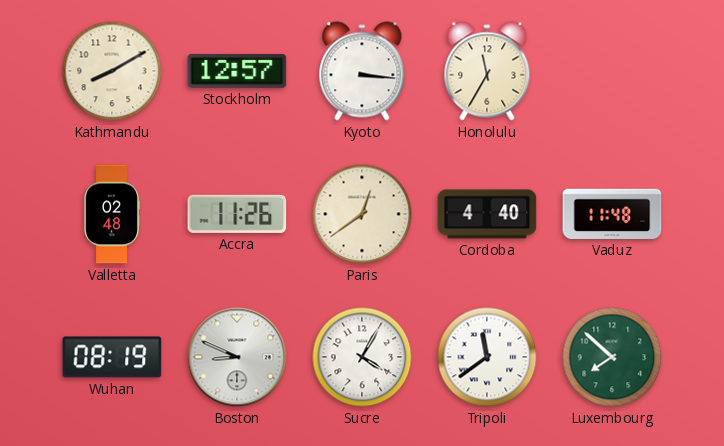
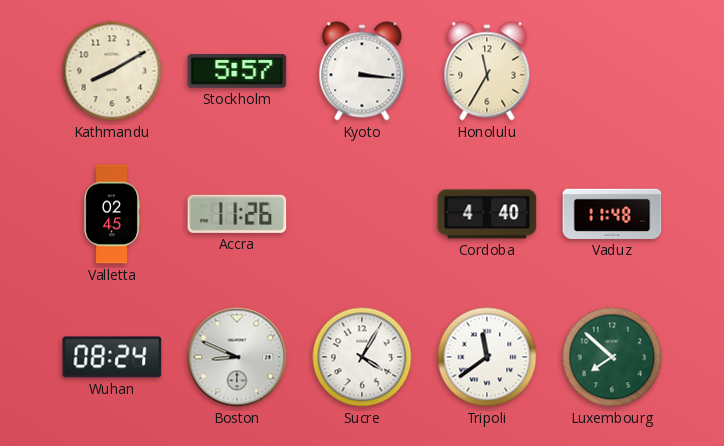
Stockholm: 12:57 -> 5:57
Valletta: 02:48 -> 02:45
Paris: 12:39 -> none
Wuhan: 08:19 -> 08:24
